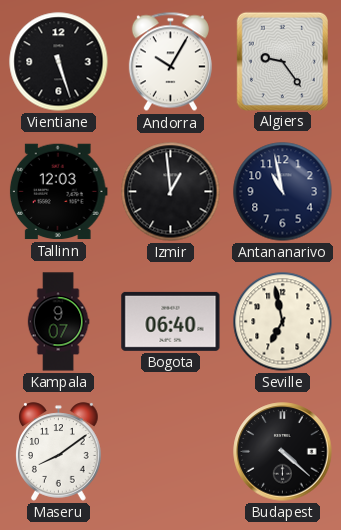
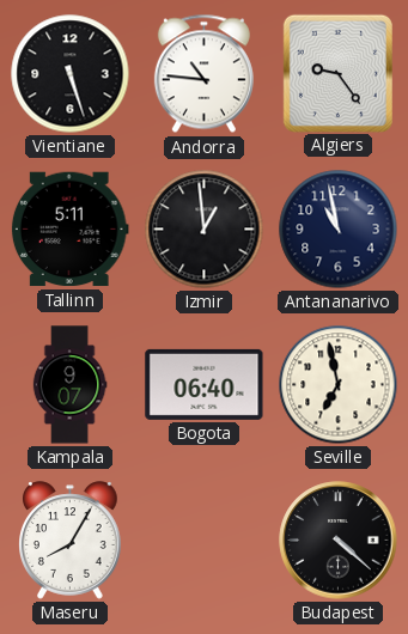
Andorra: 10:05 -> 10:46
Tallinn: 12:03 -> 5:11
Maseru: 8:09 -> 8:05
